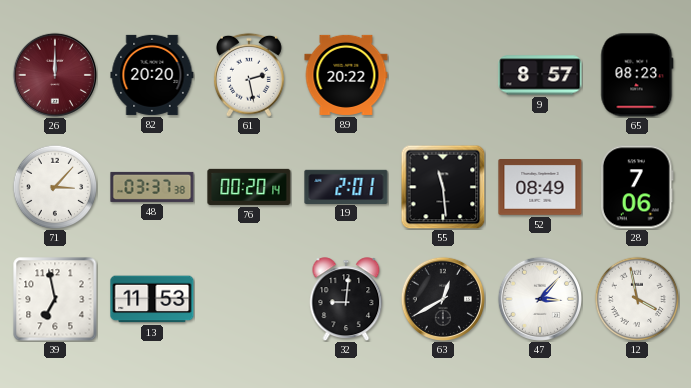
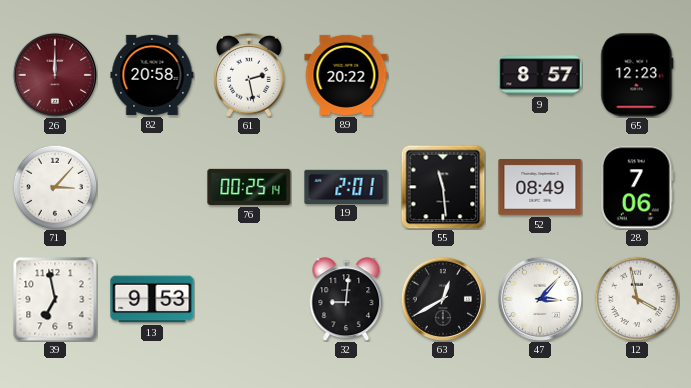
82: 20:20 -> 20:58
65: 08:23 -> 12:23
48: 03:37 -> none
76: 00:20 -> 00:25
13: 11:53 -> 9:53
